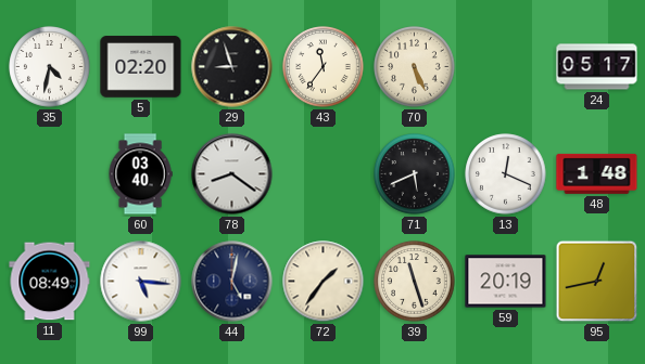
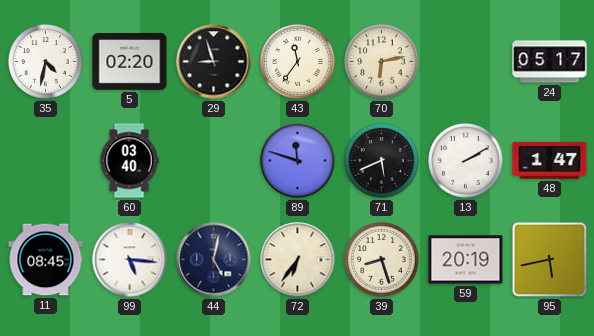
70: 5:26 -> 6:13
78: 8:21 -> none
89: none -> 11:48
13: 12:19 -> 2:10
48: 1:48 -> 1:47
11: 08:49 -> 08:45
72: 1:36 -> 6:36
39: 11:27 -> 8:27
95: 12:43 -> 5:43
